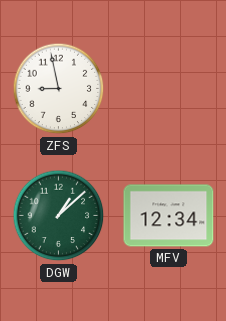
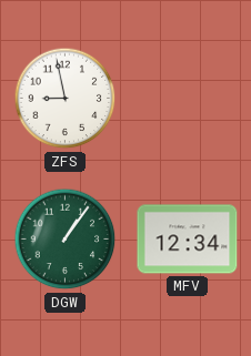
DGW: 1:08 -> 1:06
